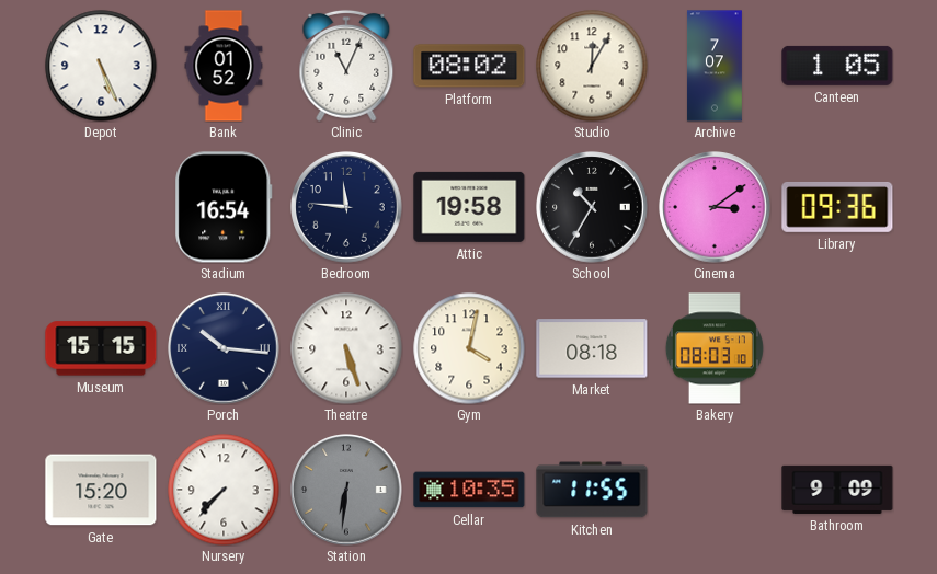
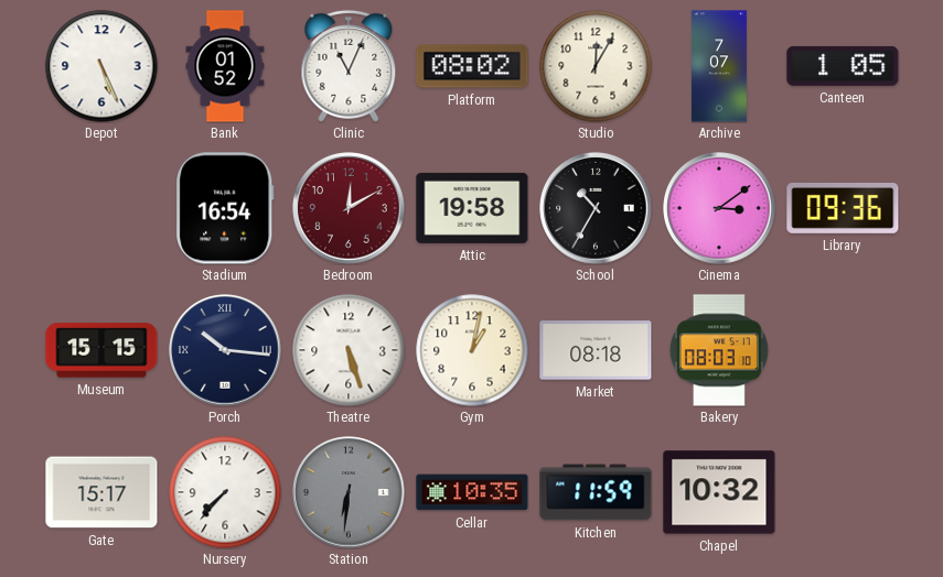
Bedroom: 11:46 -> 12:10
Bedroom dial: navy -> burgundy
Gym: 4:02 -> 1:02
Gate: 15:20 -> 15:17
Kitchen: 11:55 -> 11:59
Chapel: none -> 10:32
Bathroom: 9:09 -> none
